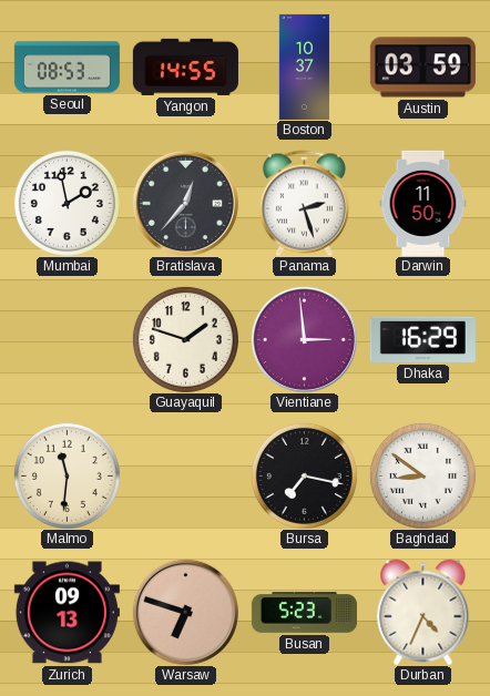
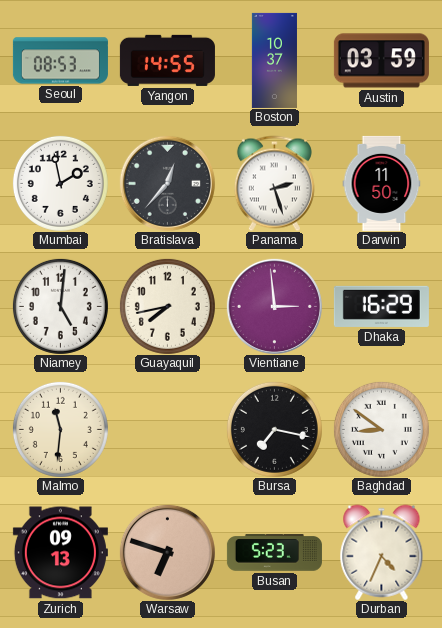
Niamey: none -> 5:01
Guayaquil: 1:48 -> 7:43
